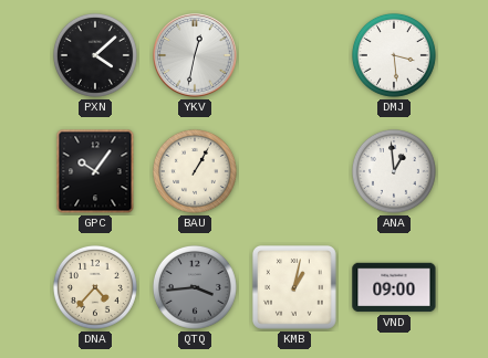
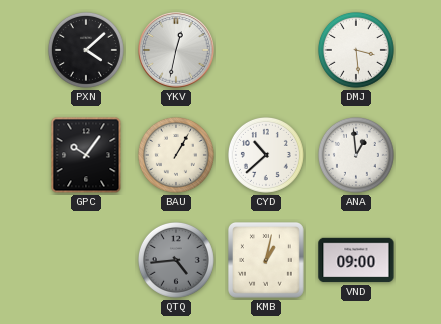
CYD: none -> 10:38
DNA: 4:37 -> none
QTQ: 3:44 -> 4:44
